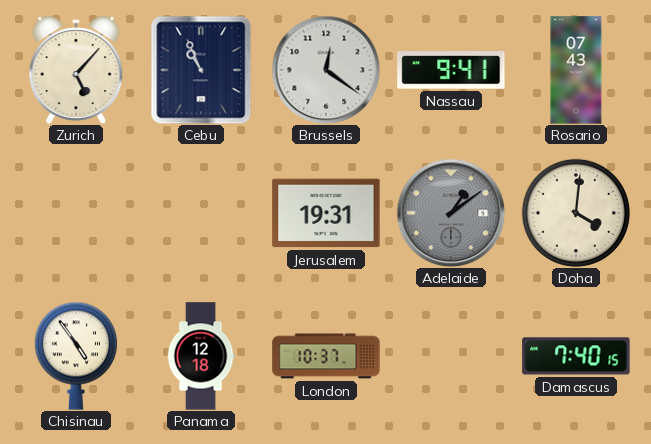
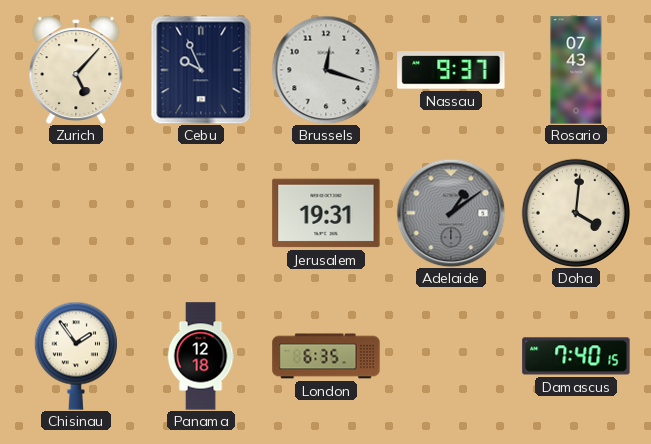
Cebu: 10:56 -> 9:56
Brussels: 12:21 -> 12:18
Nassau: 9:41 -> 9:37
Chisinau: 4:54 -> 1:54
London: 10:37 -> 6:35
